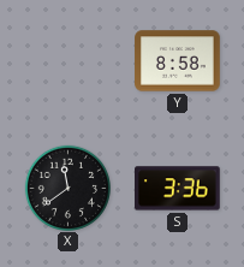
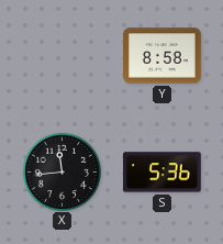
X: 11:39 -> 11:44
S: 3:36 -> 5:36
